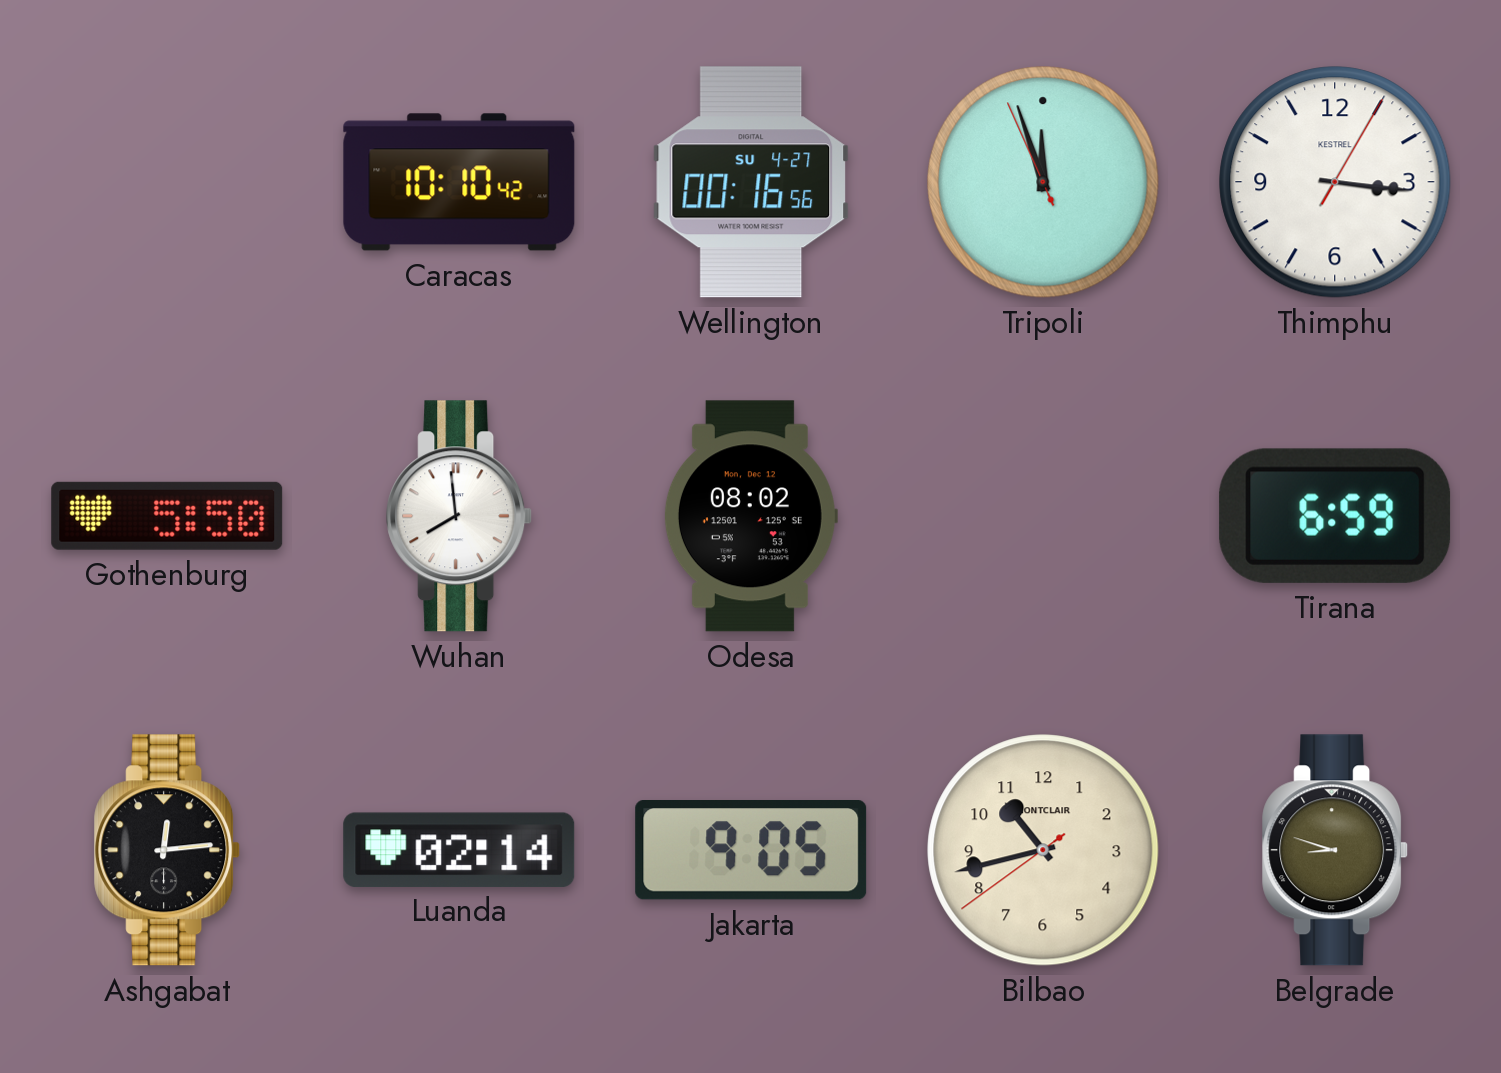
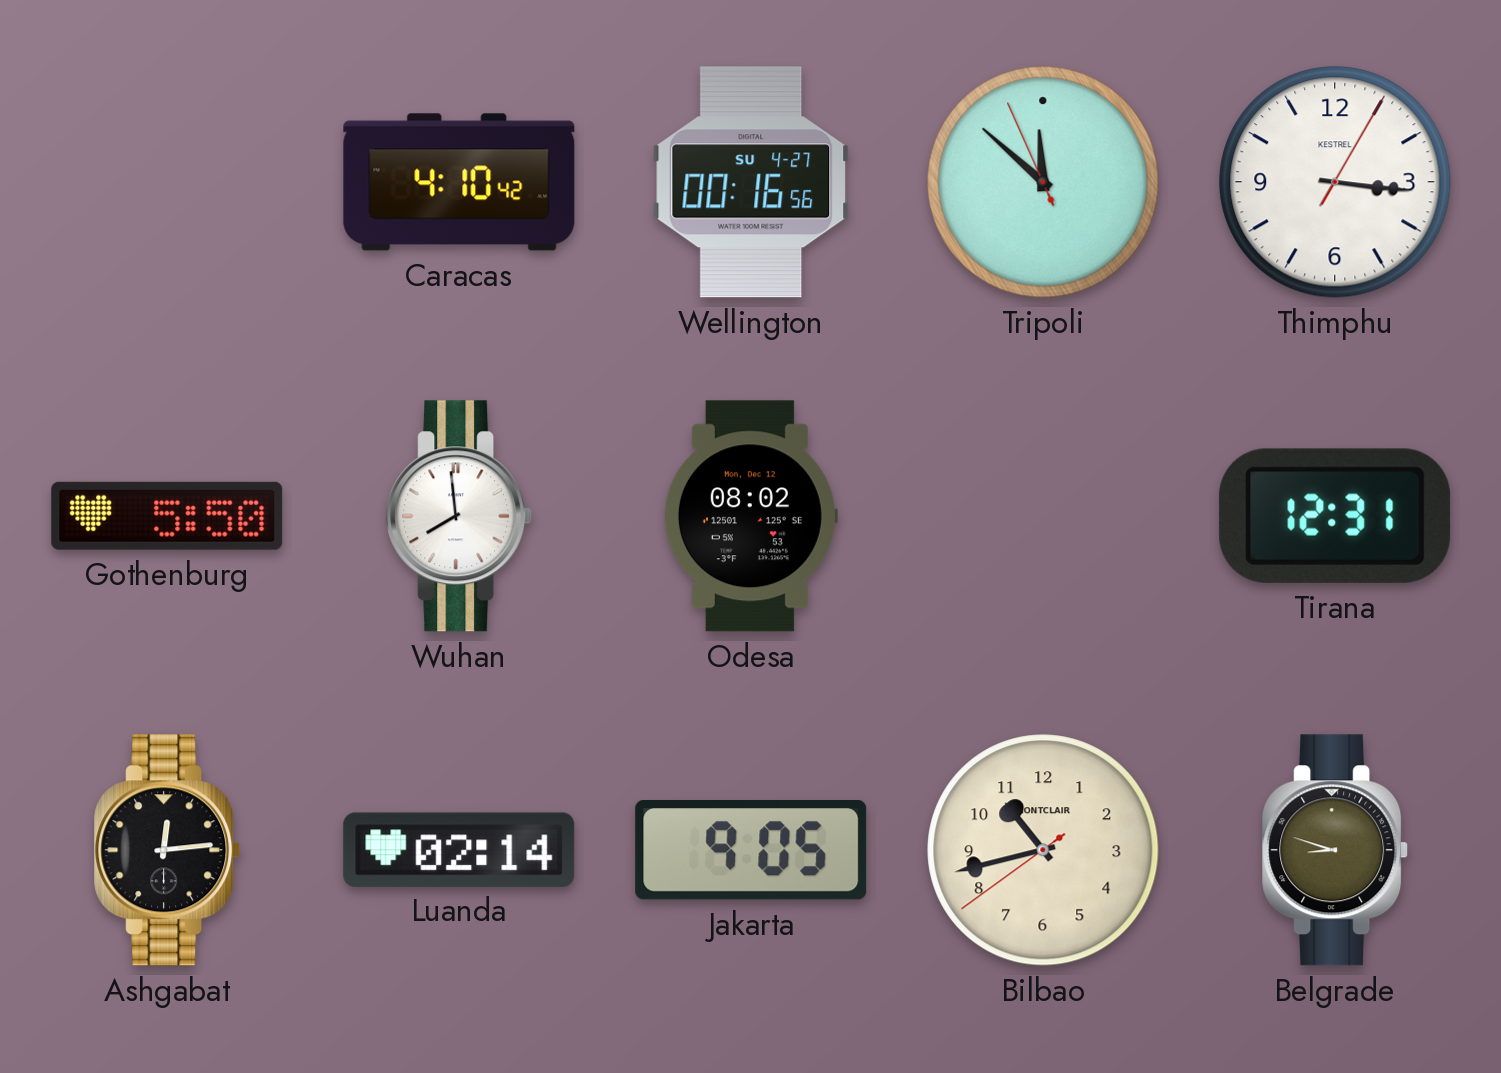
Caracas: 10:10 -> 4:10
Tripoli: 11:56 -> 11:51
Tirana: 6:59 -> 12:31
